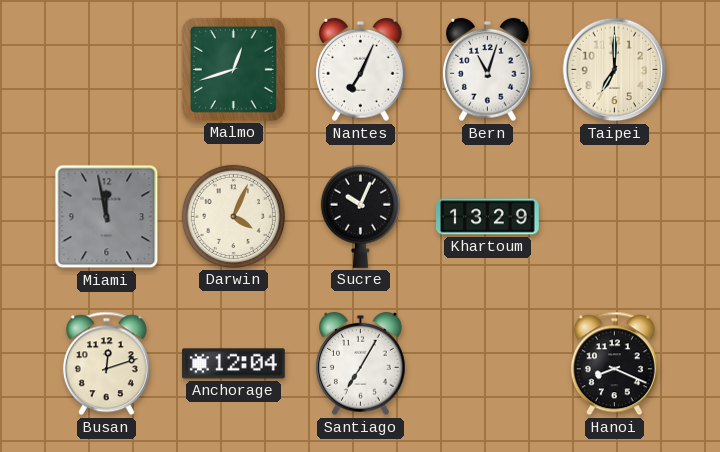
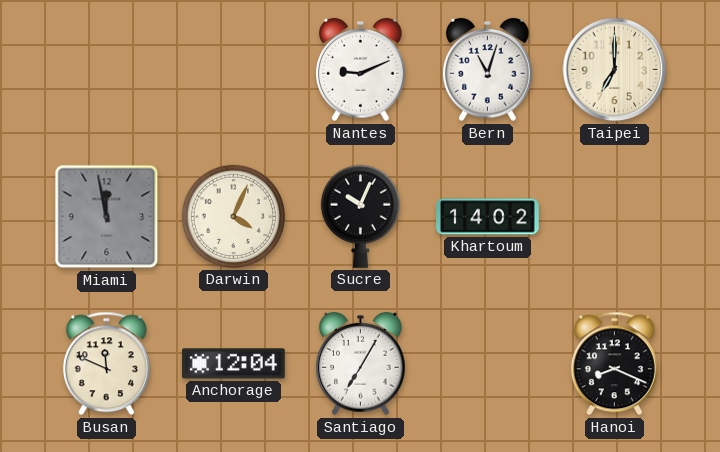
Malmo: 12:42 -> none
Nantes: 7:04 -> 9:11
Khartoum: 13:29 -> 14:02
Busan: 12:12 -> 11:49
